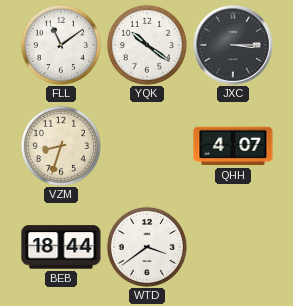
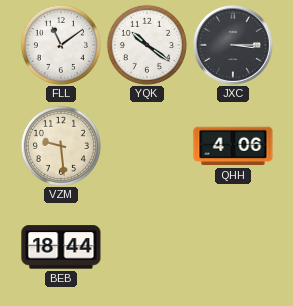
VZM: 8:33 -> 9:29
QHH: 4:07 -> 4:06
WTD: 3:39 -> none
